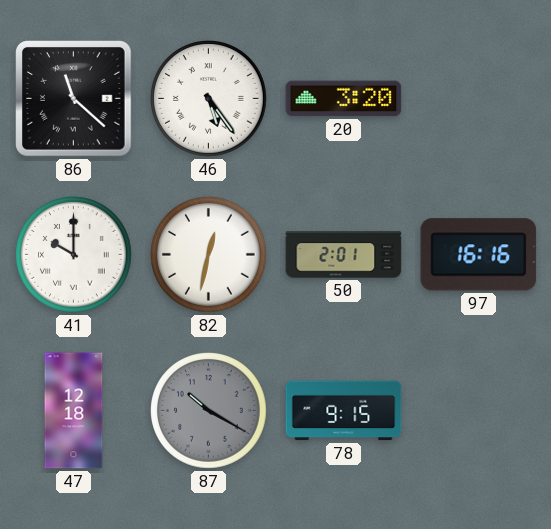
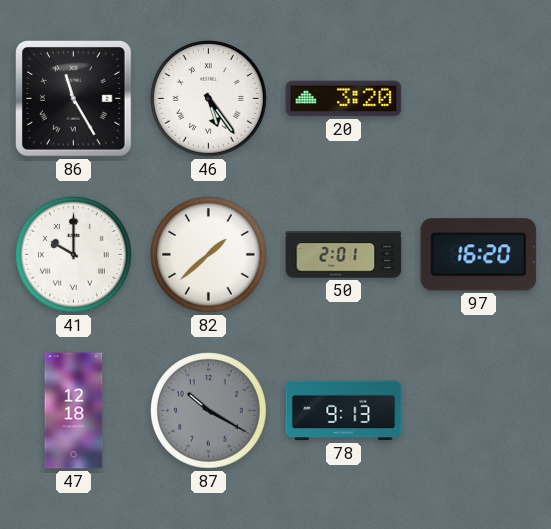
86: 11:22 -> 11:25
82: 12:32 -> 1:38
97: 16:16 -> 16:20
78: 9:15 -> 9:13
